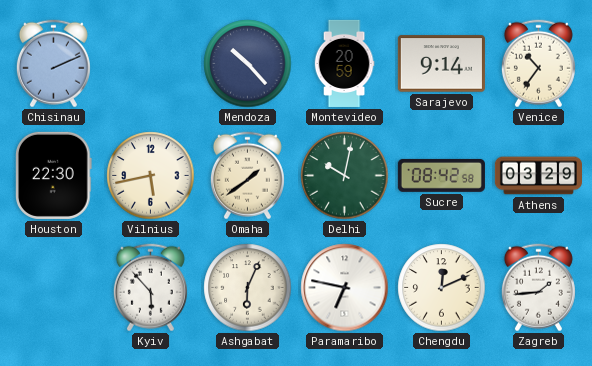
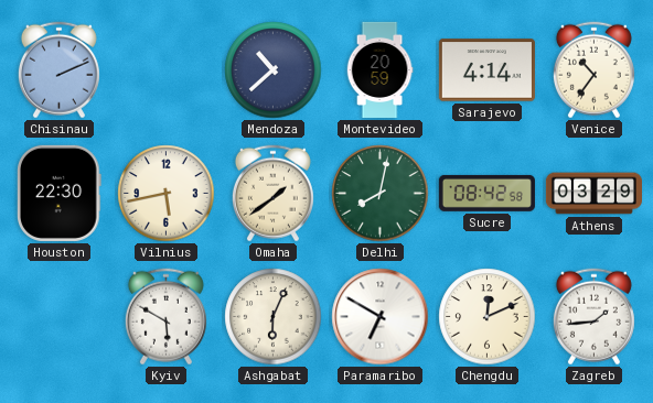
Mendoza: 10:23 -> 10:38
Sarajevo: 9:14 -> 4:14
Delhi: 10:02 -> 8:02
Kyiv: 5:53 -> 5:50
Paramaribo: 6:47 -> 6:50
